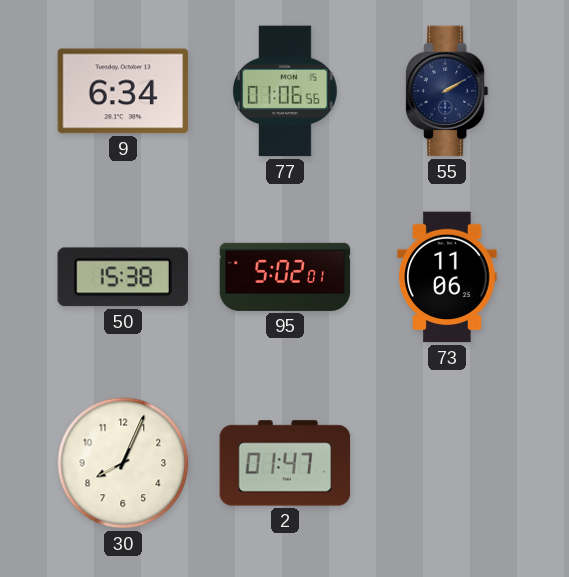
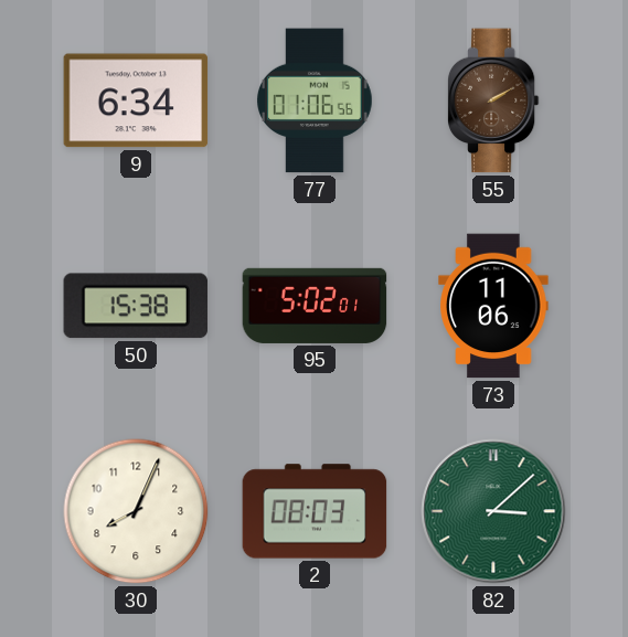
55 dial: navy -> brown
2: 01:47 -> 08:03
82: none -> 3:08
